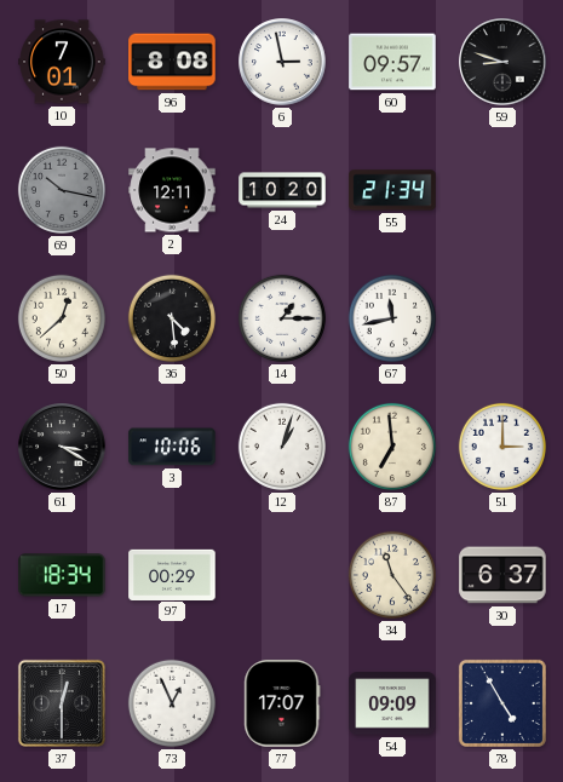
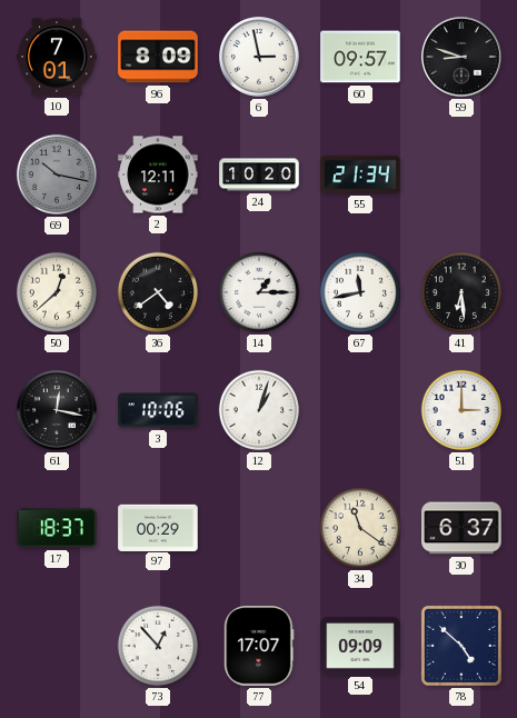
96: 8:08 -> 8:09
36: 4:29 -> 4:39
41: none -> 6:29
61: 3:20 -> 12:17
87: 6:59 -> none
17: 18:34 -> 18:37
34: 11:24 -> 11:21
37: 12:30 -> none
73: 12:56 -> 12:53
78: 4:55 -> 4:52
